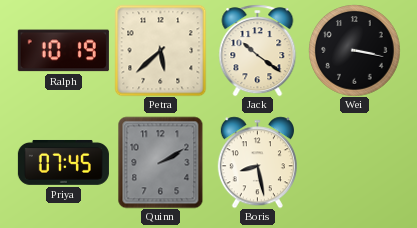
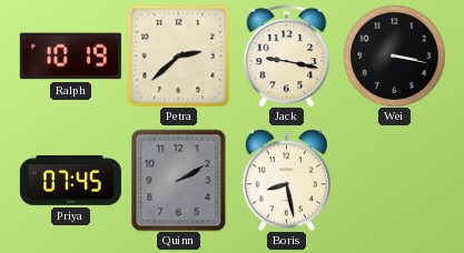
Petra: 5:38 -> 2:38
Jack: 10:21 -> 9:17
